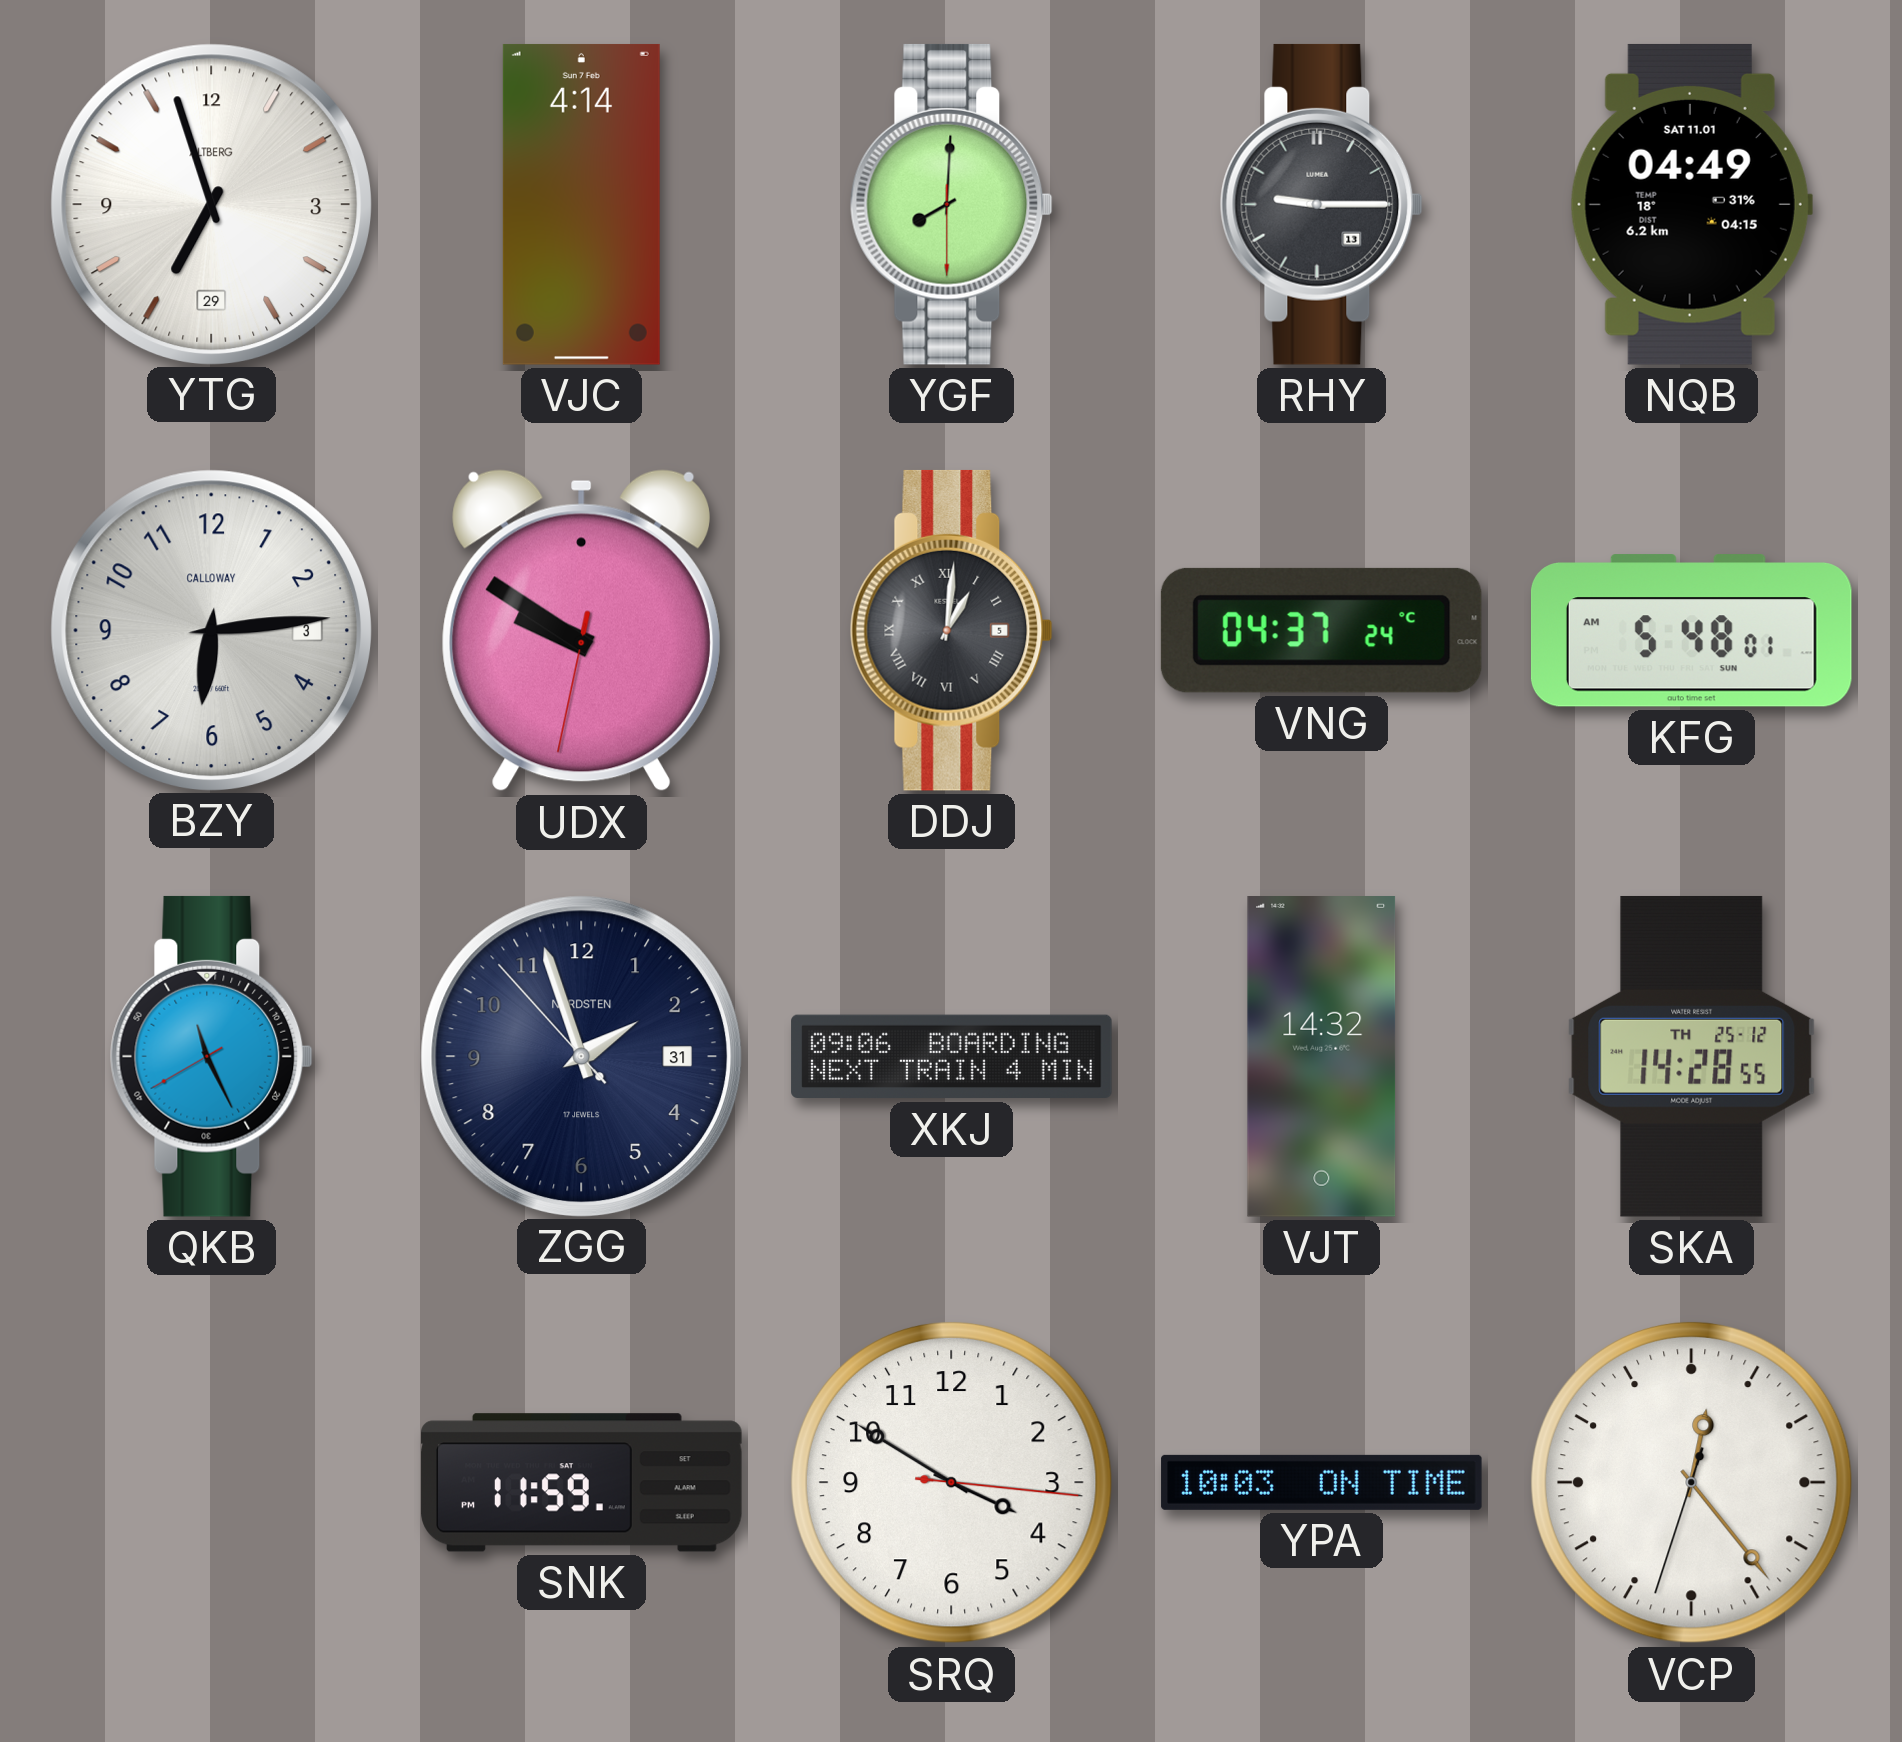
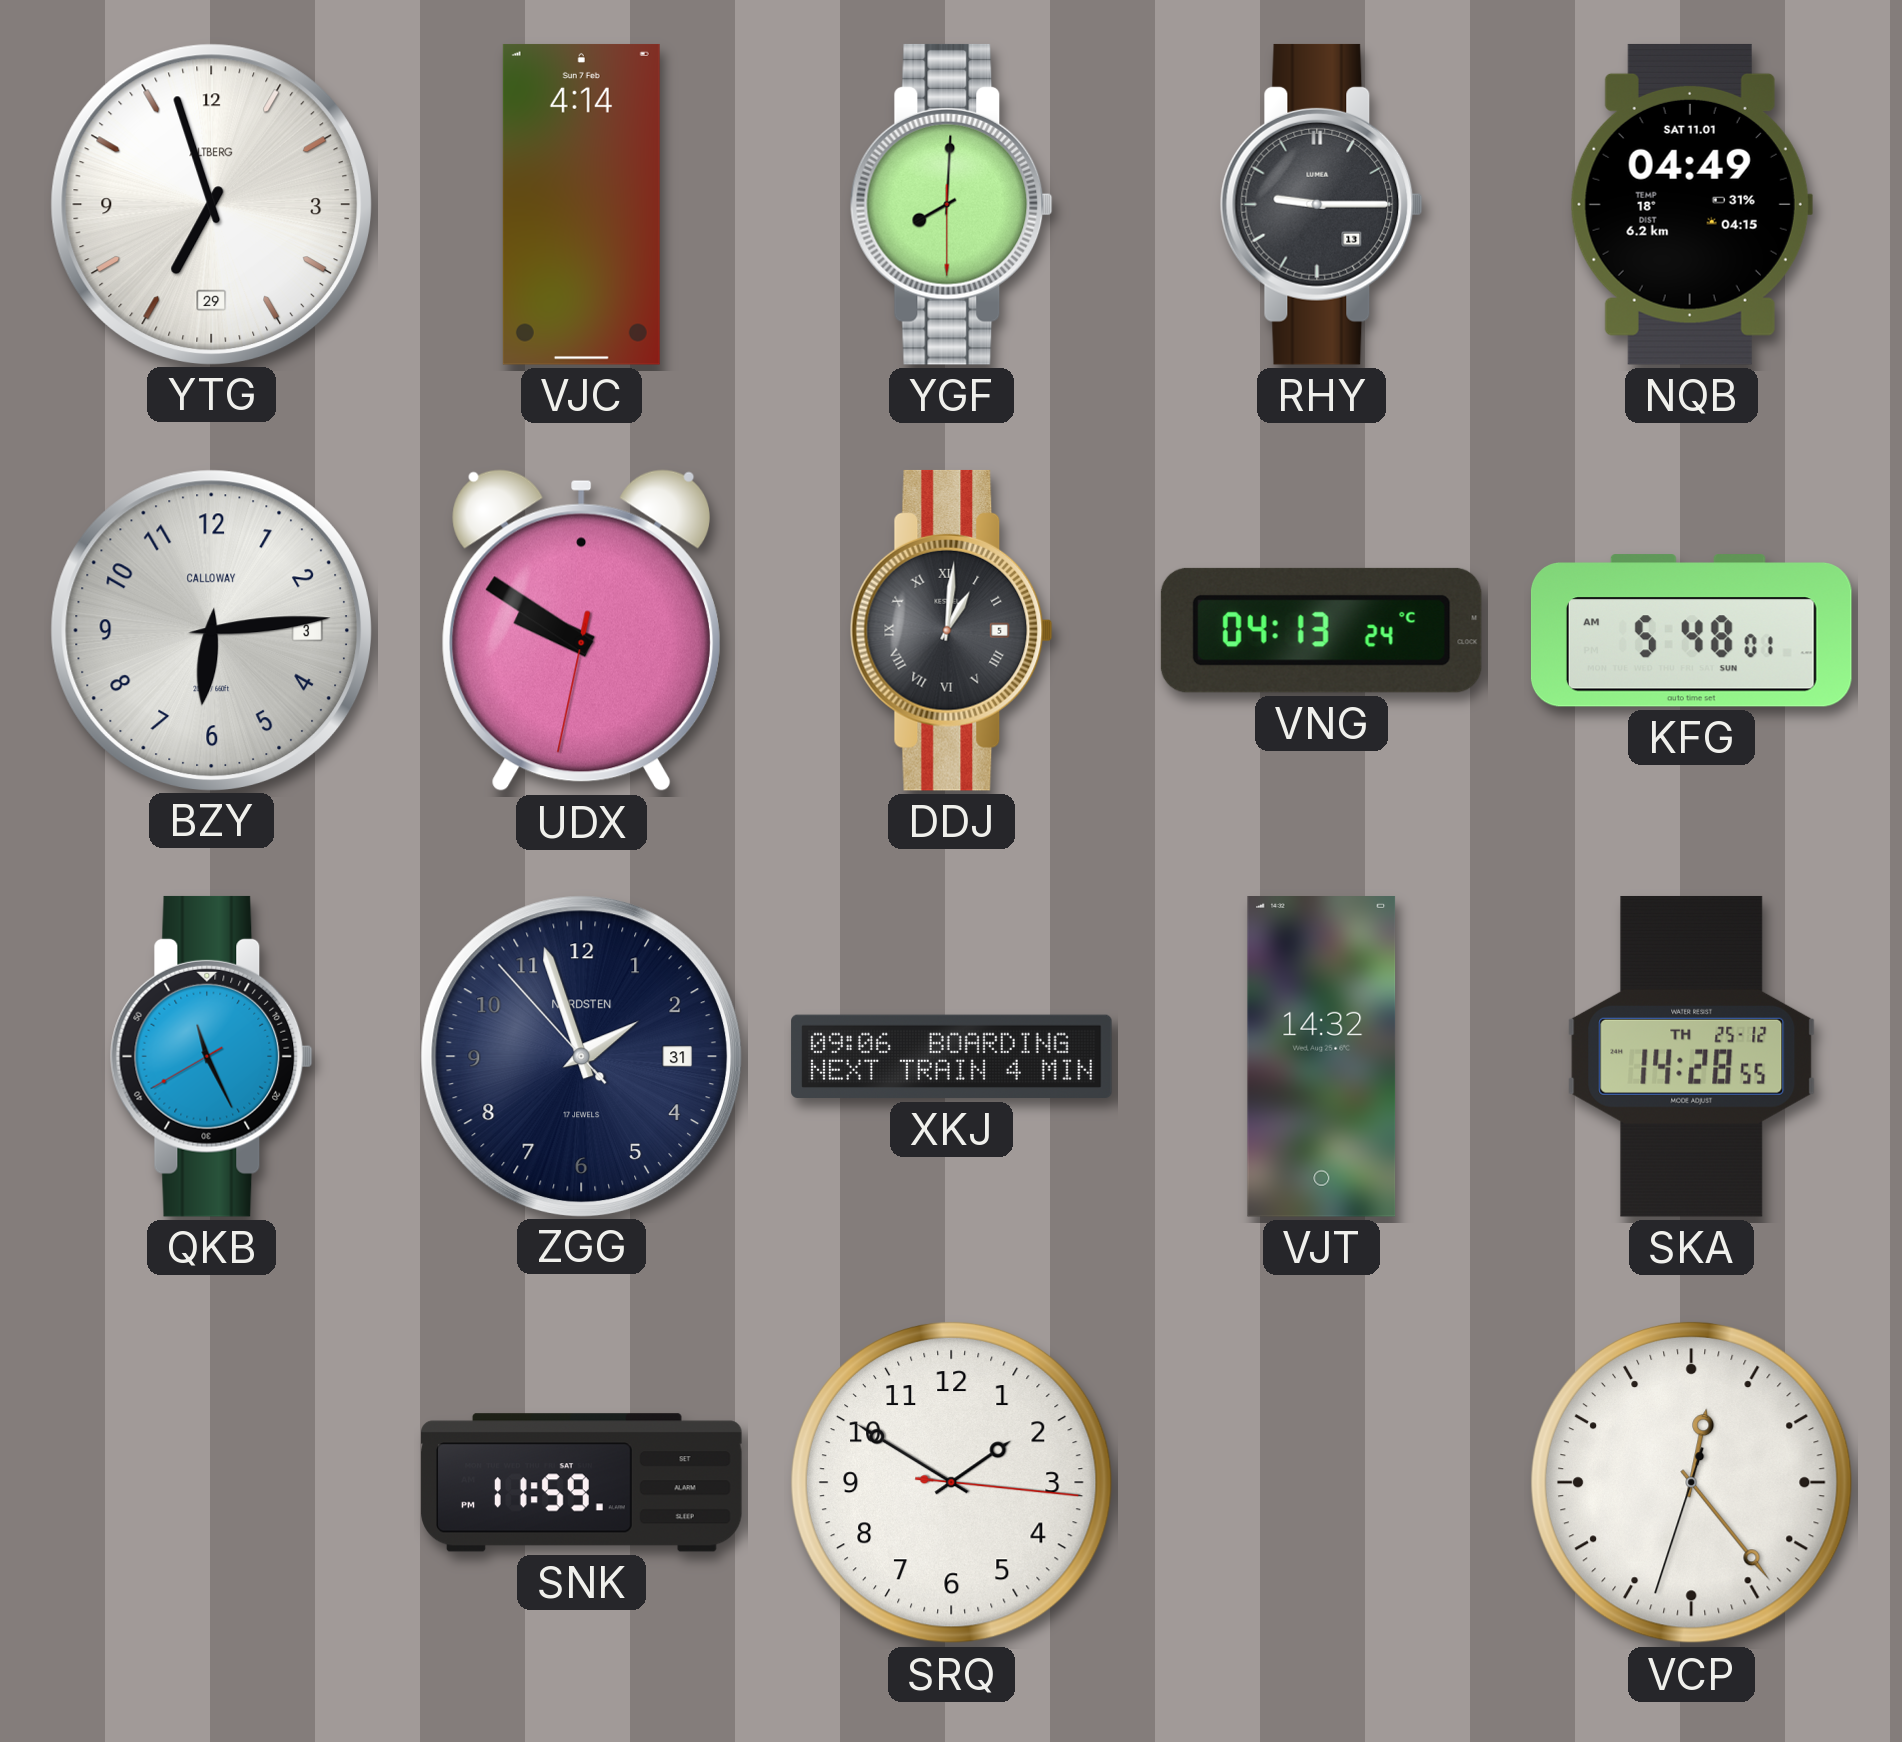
VNG: 04:37 -> 04:13
SRQ: 3:50 -> 1:50
YPA: 10:03 -> none
